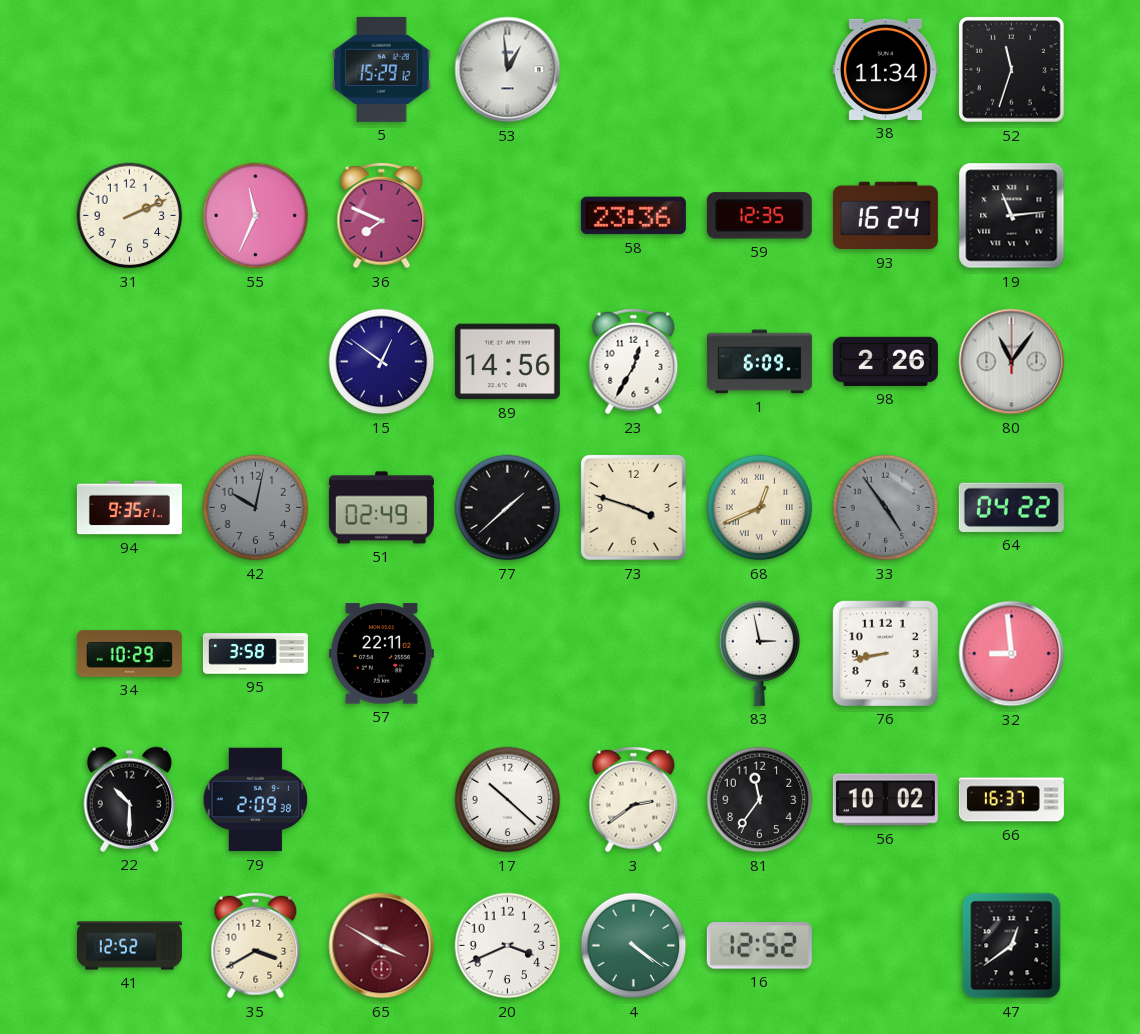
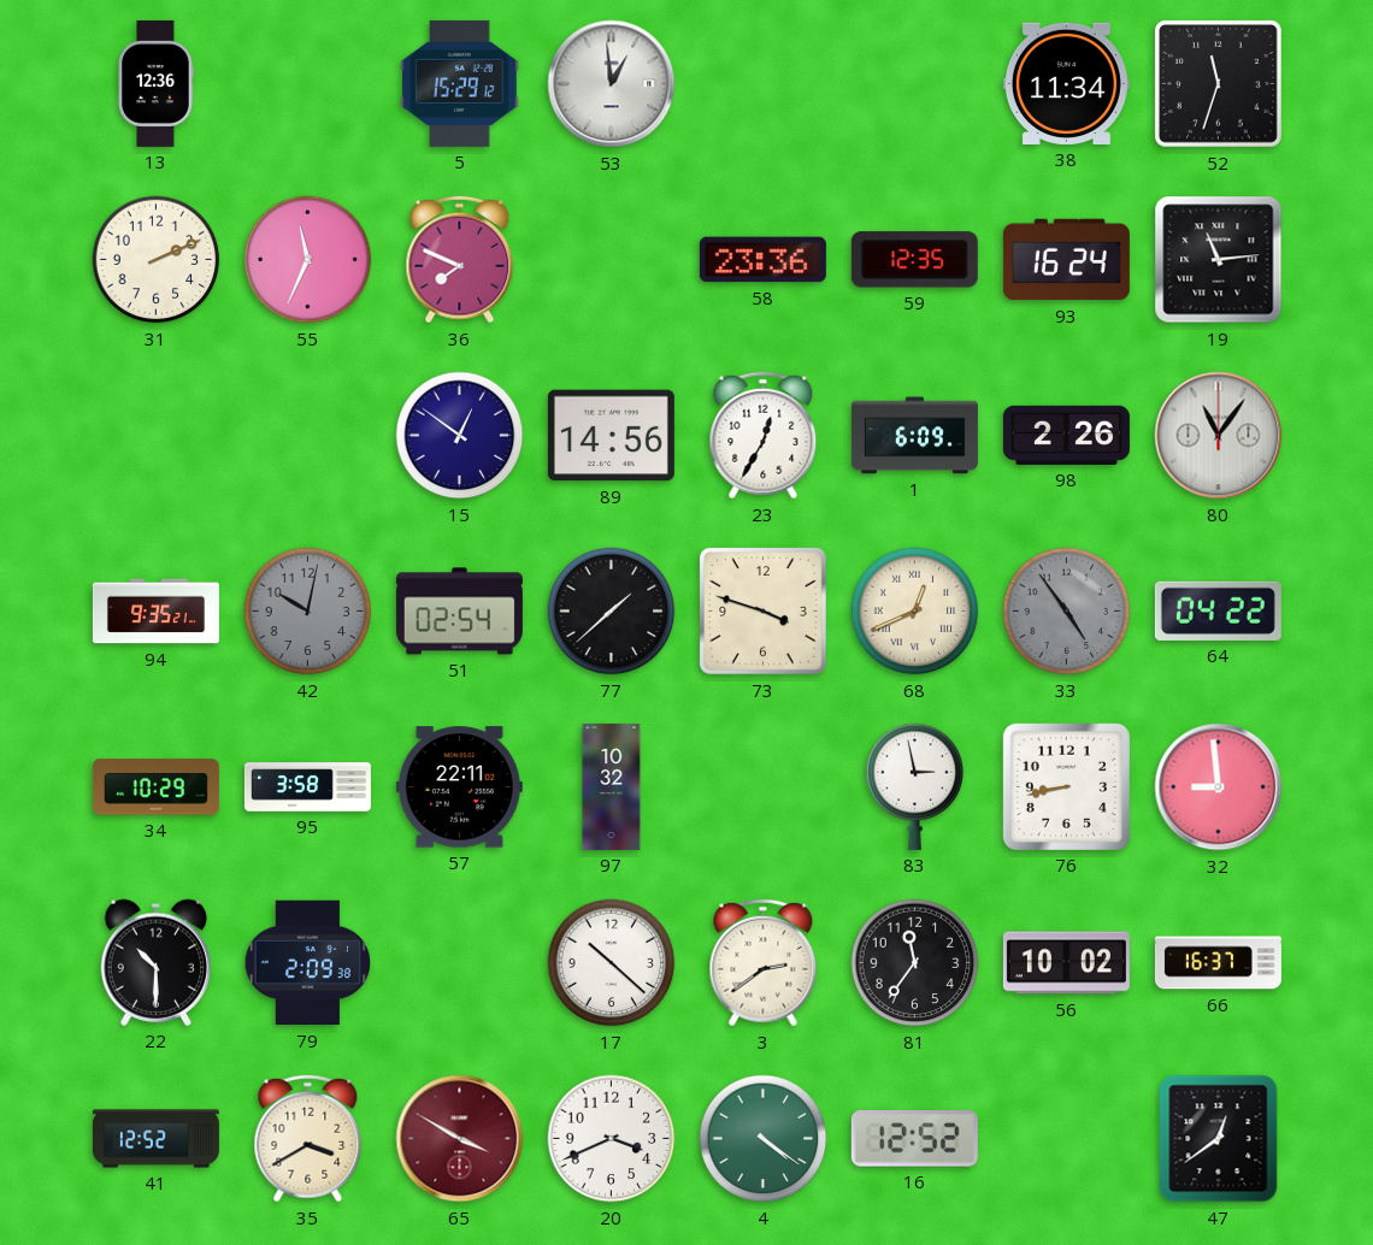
13: none -> 12:36
51: 02:49 -> 02:54
97: none -> 10:32
